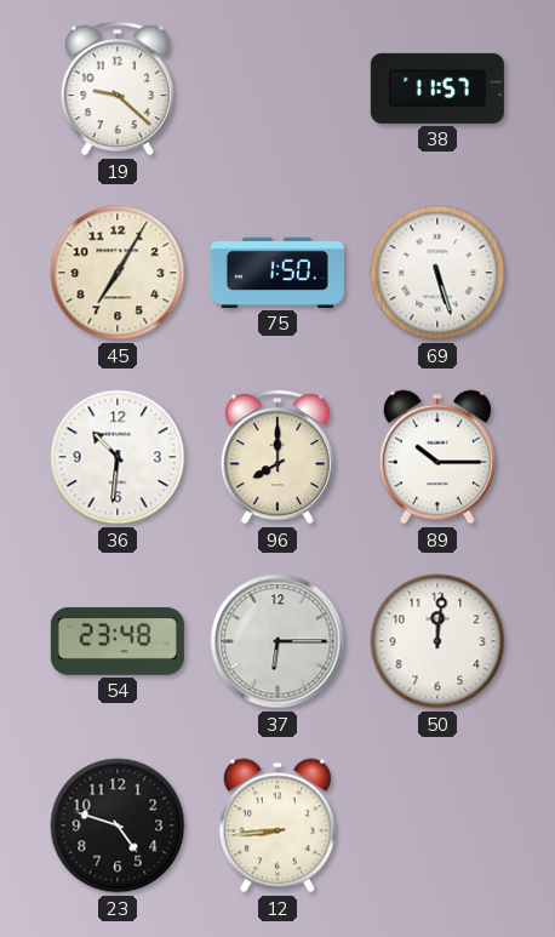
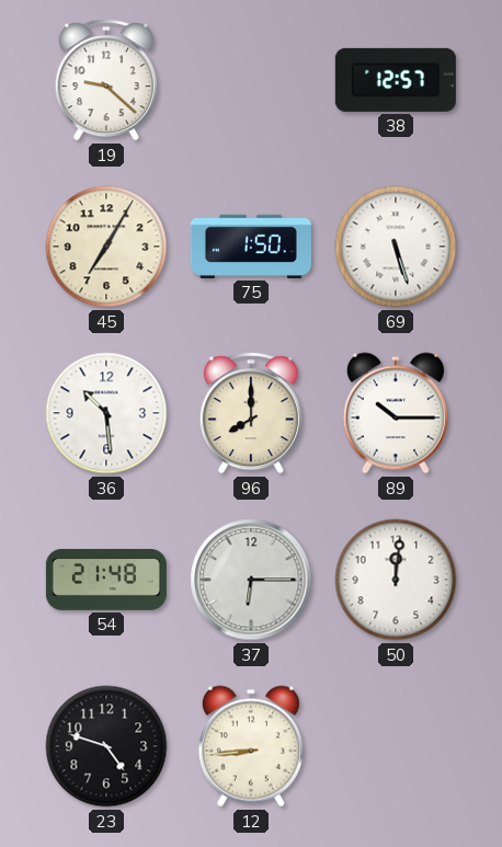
38: 11:57 -> 12:57
36: 10:31 -> 10:29
54: 23:48 -> 21:48
